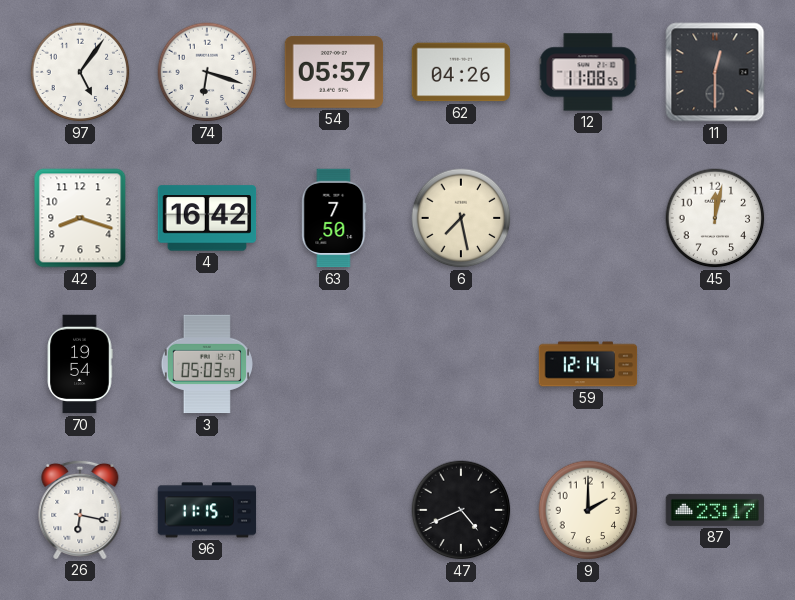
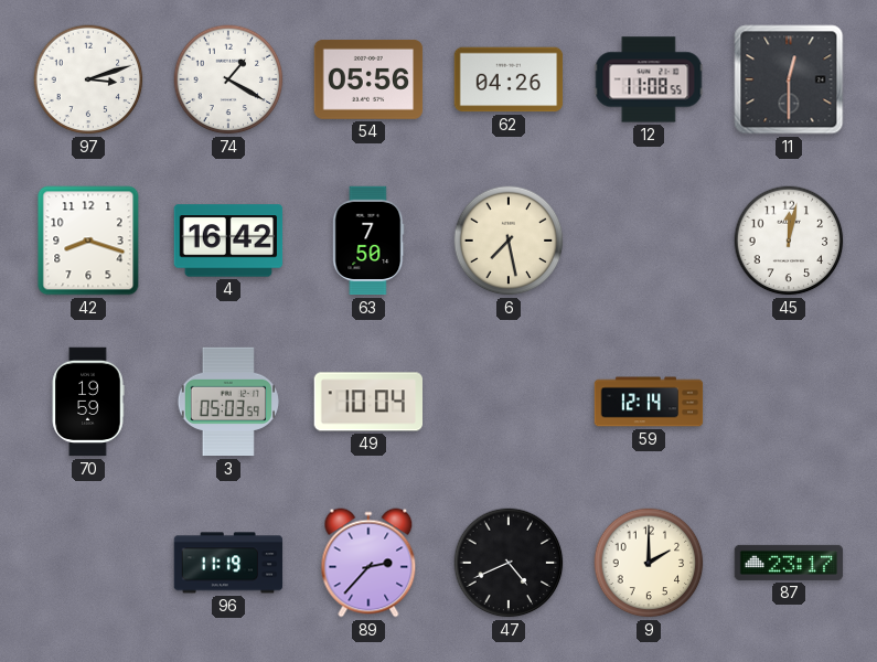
97: 5:06 -> 3:12
74: 6:18 -> 1:20
54: 05:57 -> 05:56
70: 19:54 -> 19:59
49: none -> 10:04
26: 6:17 -> none
96: 11:15 -> 11:19
89: none -> 2:37
